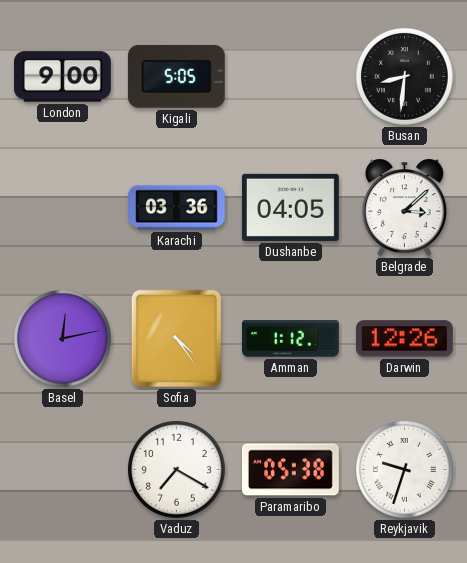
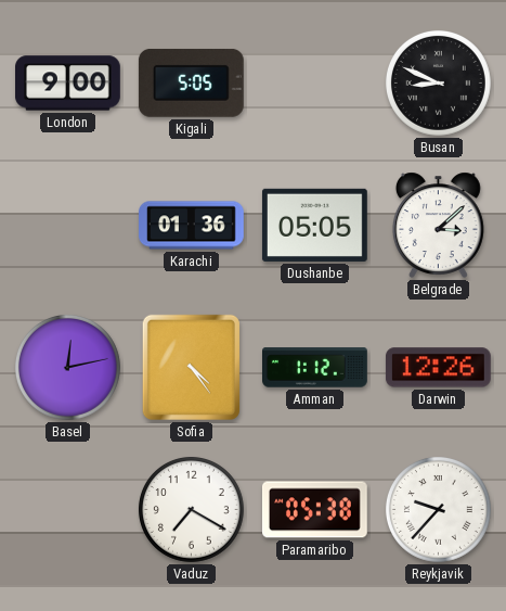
Busan: 8:31 -> 8:49
Karachi: 03:36 -> 01:36
Dushanbe: 04:05 -> 05:05
Reykjavik: 9:33 -> 9:37
